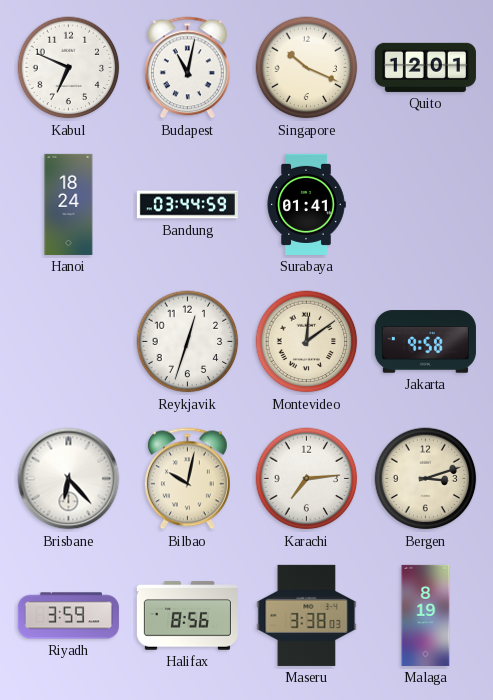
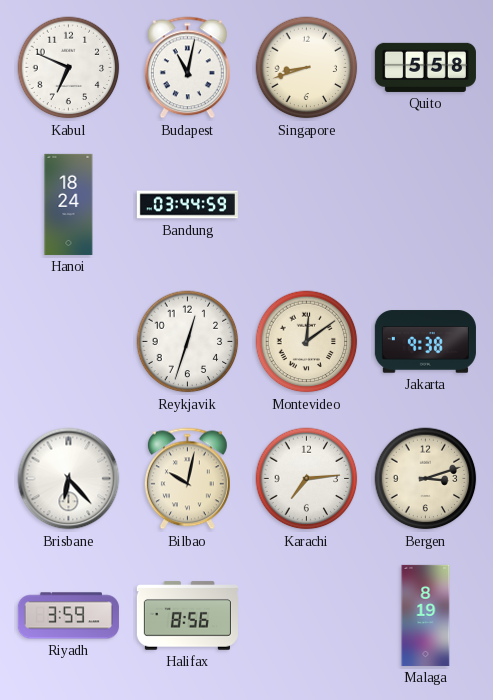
Singapore: 10:19 -> 8:42
Quito: 12:01 -> 5:58
Surabaya: 01:41 -> none
Jakarta: 9:58 -> 9:38
Maseru: 3:38 -> none
